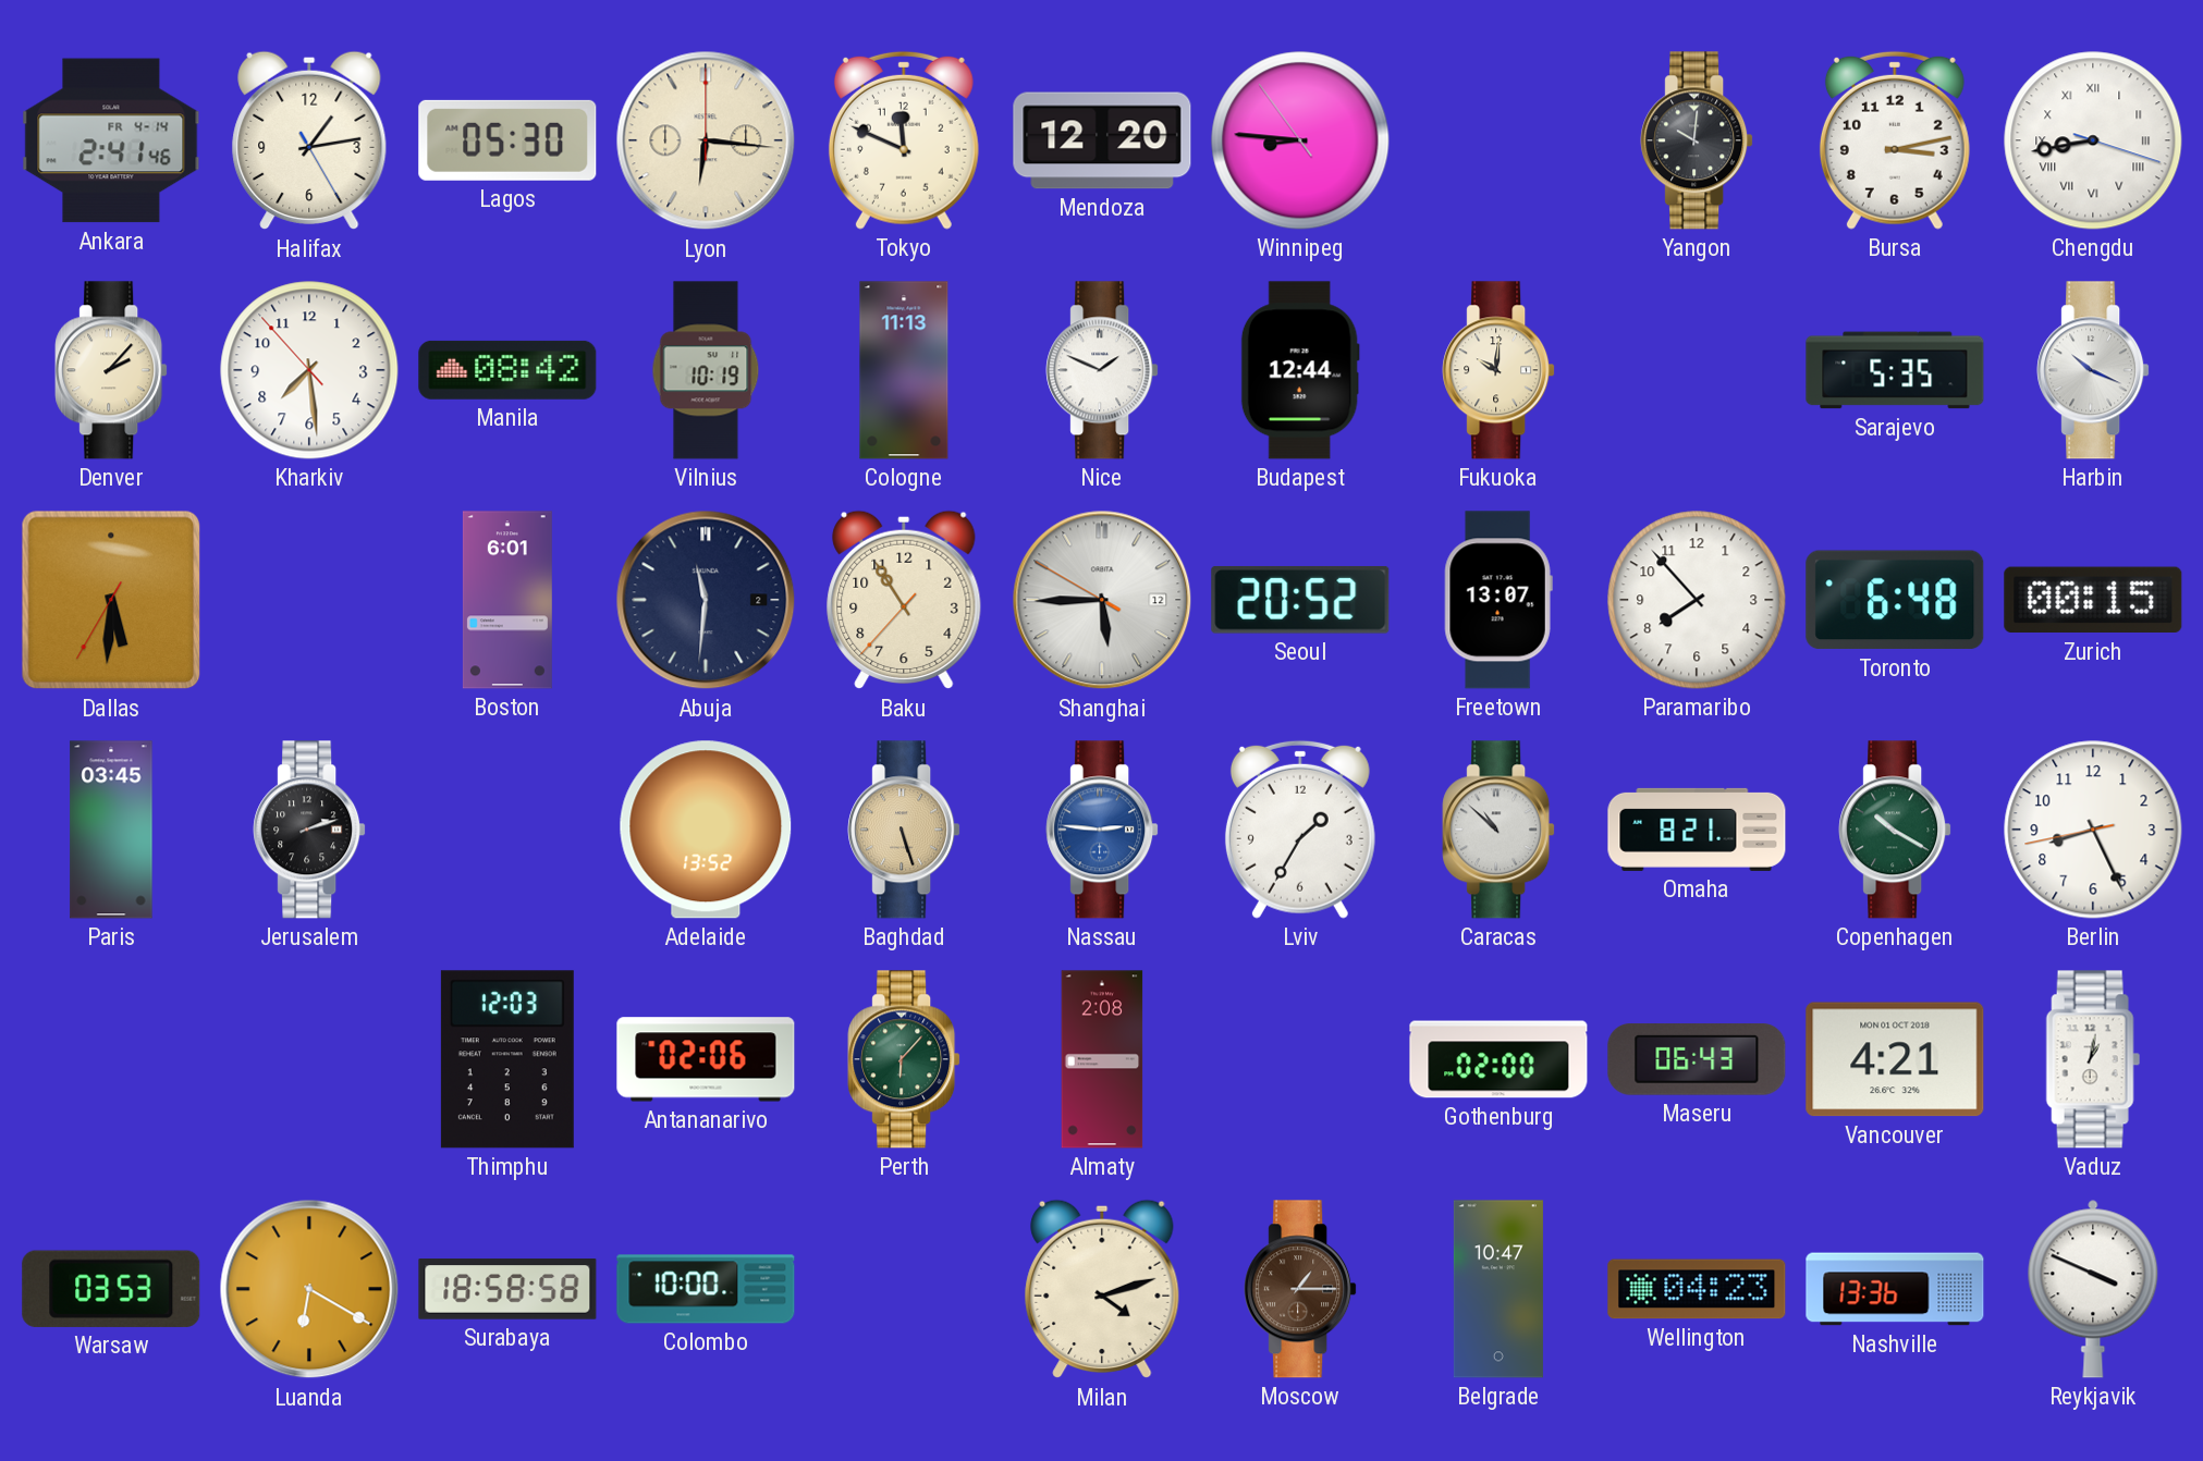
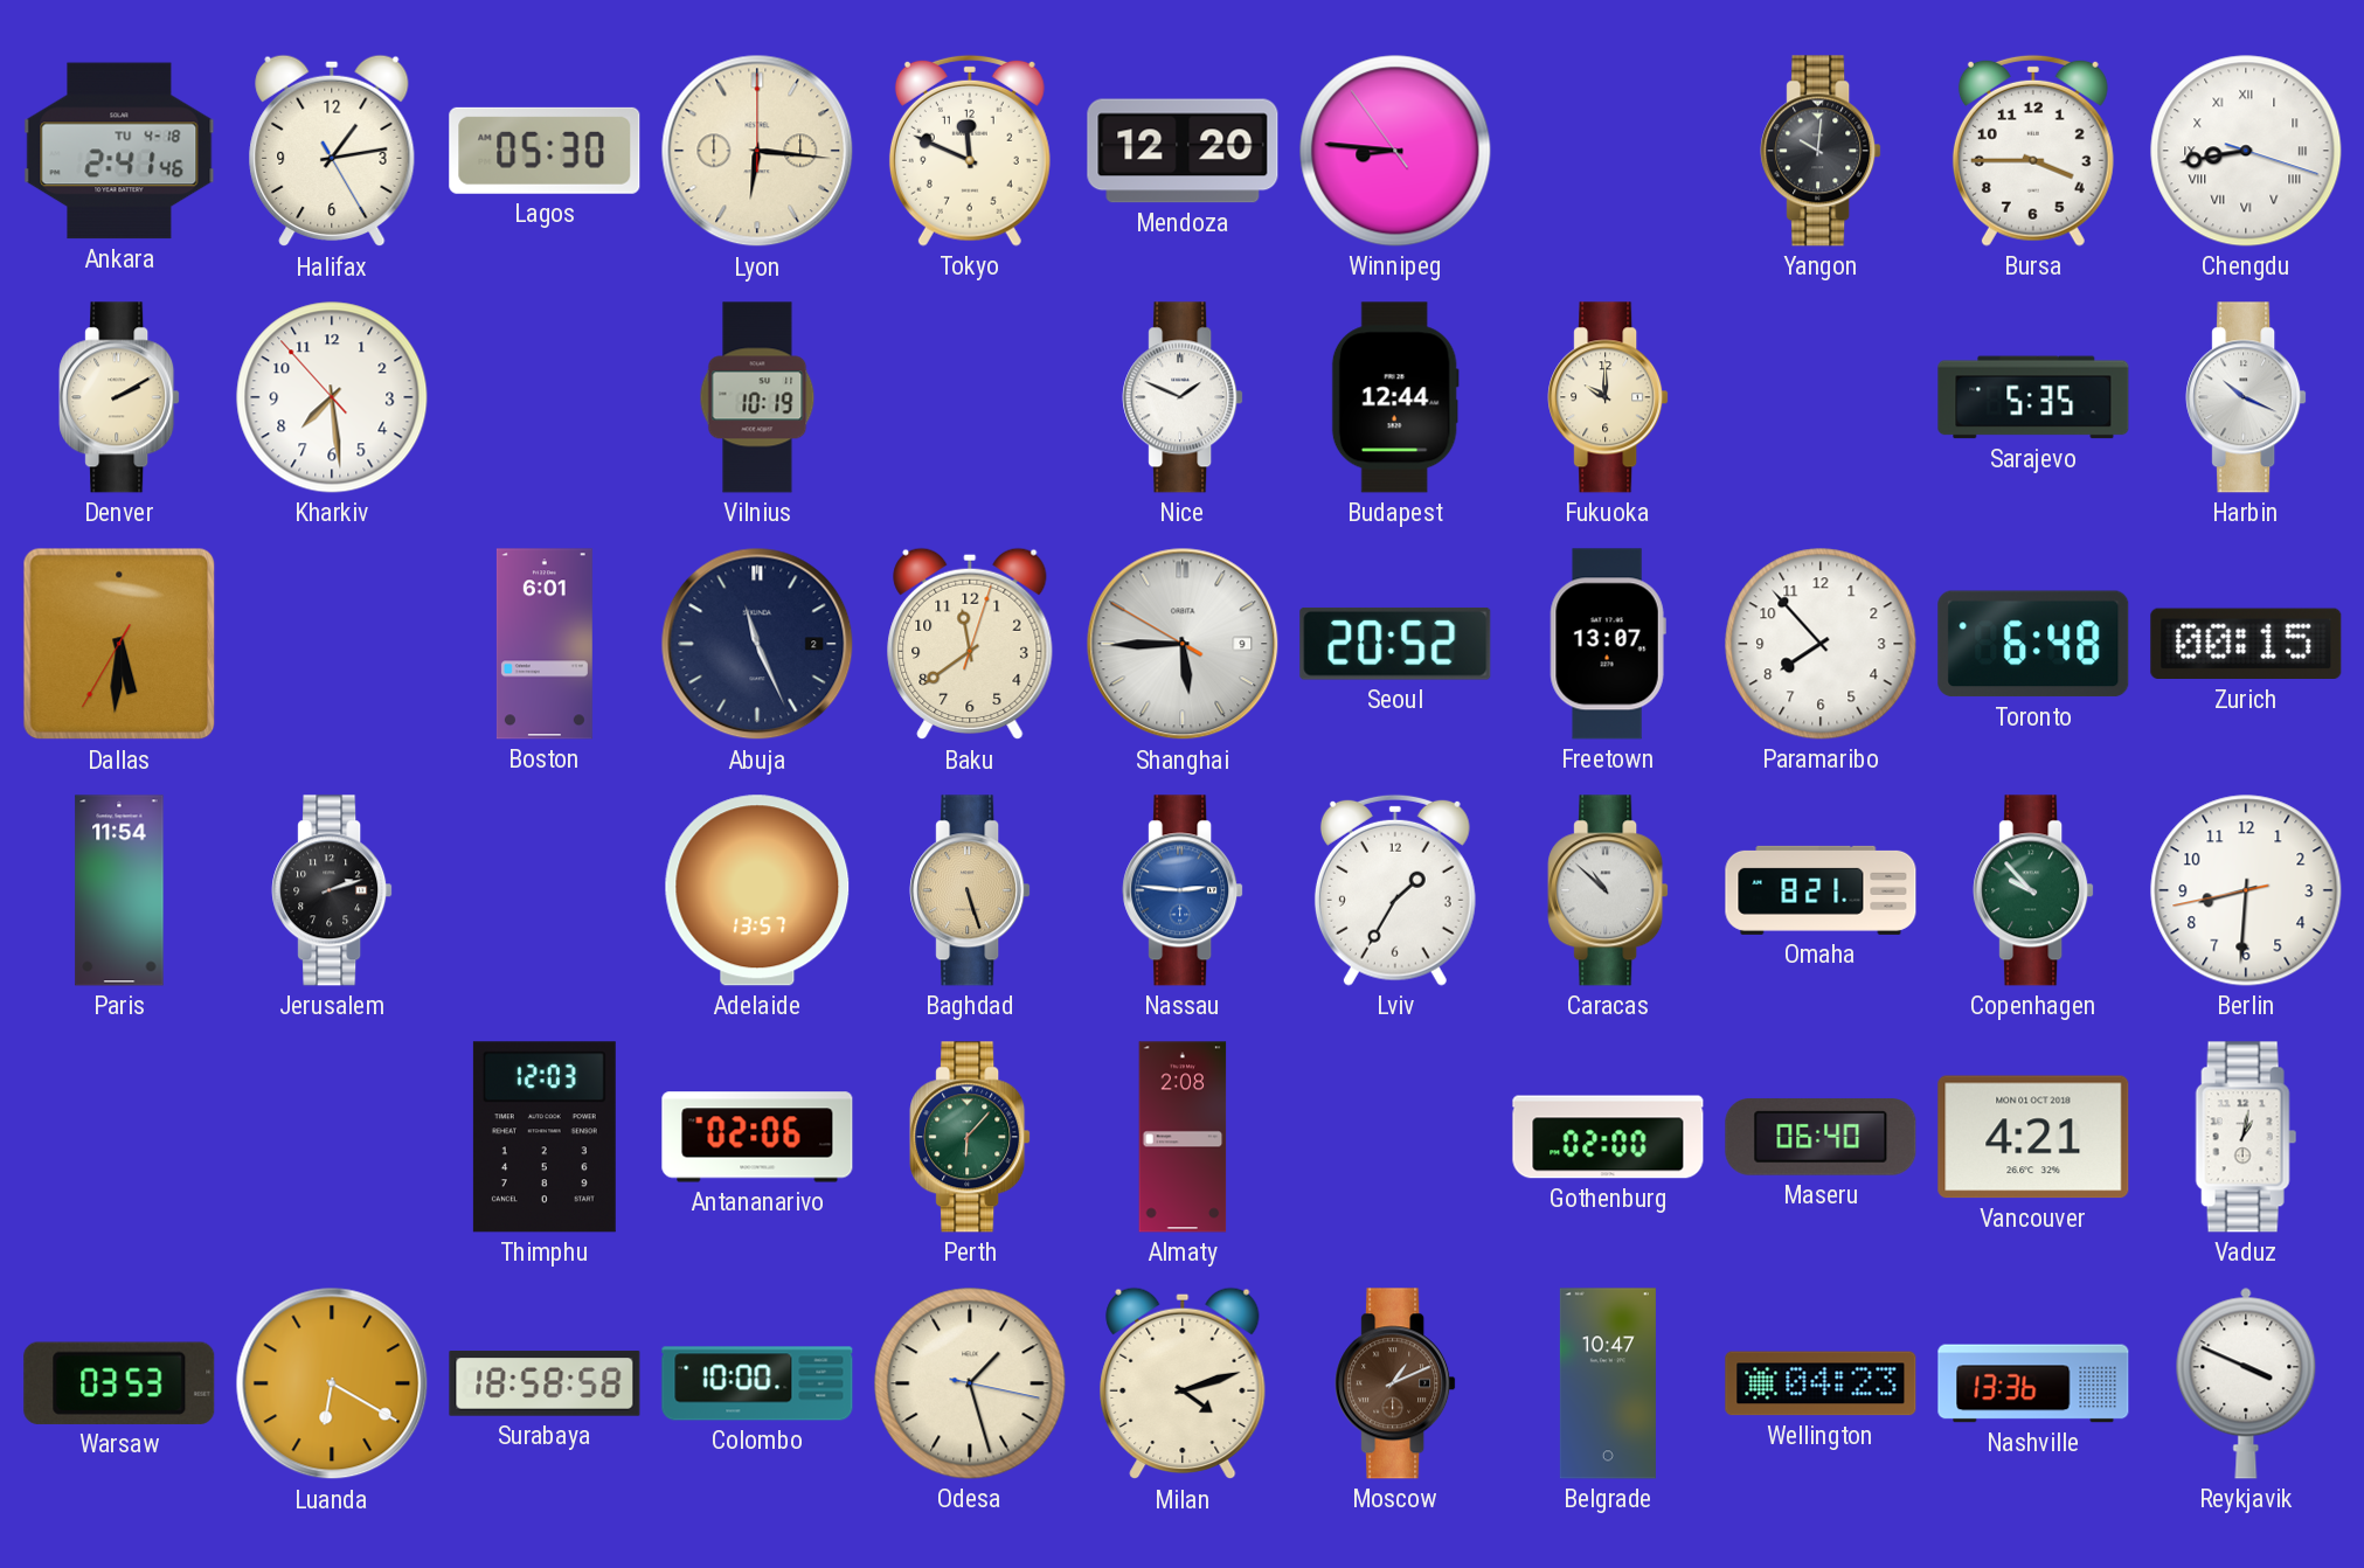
Ankara date: FR 4-14 -> TU 4-18
Bursa: 3:13 -> 3:45
Denver: 2:07 -> 2:10
Manila: 08:42 -> none
Cologne: 11:13 -> none
Fukuoka: 10:01 -> 10:00
Abuja: 11:31 -> 11:26
Baku: 10:54 -> 11:39
Shanghai date: 12 -> 9
Paris: 03:45 -> 11:54
Adelaide: 13:52 -> 13:57
Copenhagen: 10:20 -> 9:53
Berlin: 8:25 -> 8:30
Maseru: 06:43 -> 06:40
Odesa: none -> 1:27
Moscow: 1:15 -> 1:11
